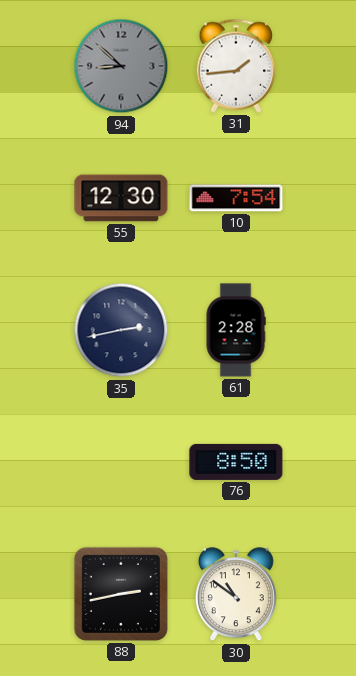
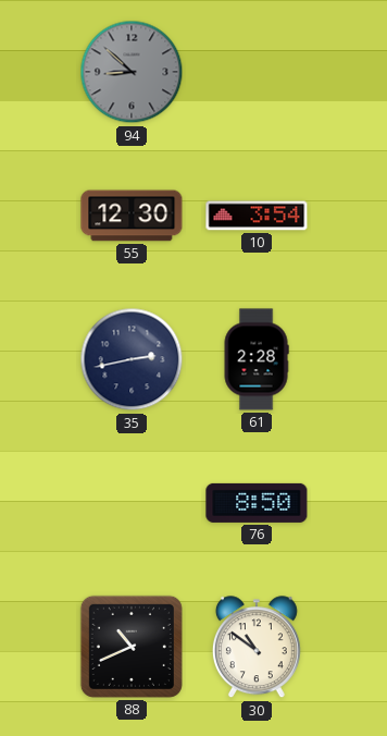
31: 1:44 -> none
10: 7:54 -> 3:54
88: 2:43 -> 10:41
